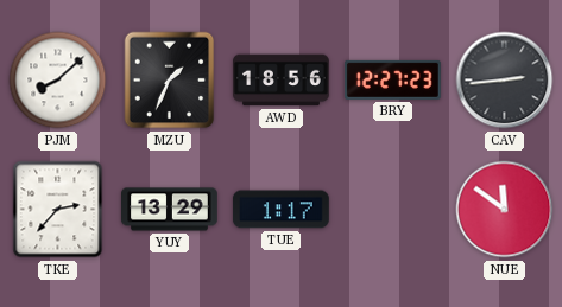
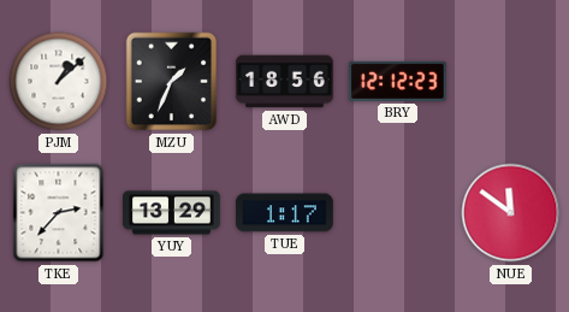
PJM: 8:08 -> 1:08
BRY: 12:27 -> 12:12
CAV: 2:44 -> none
